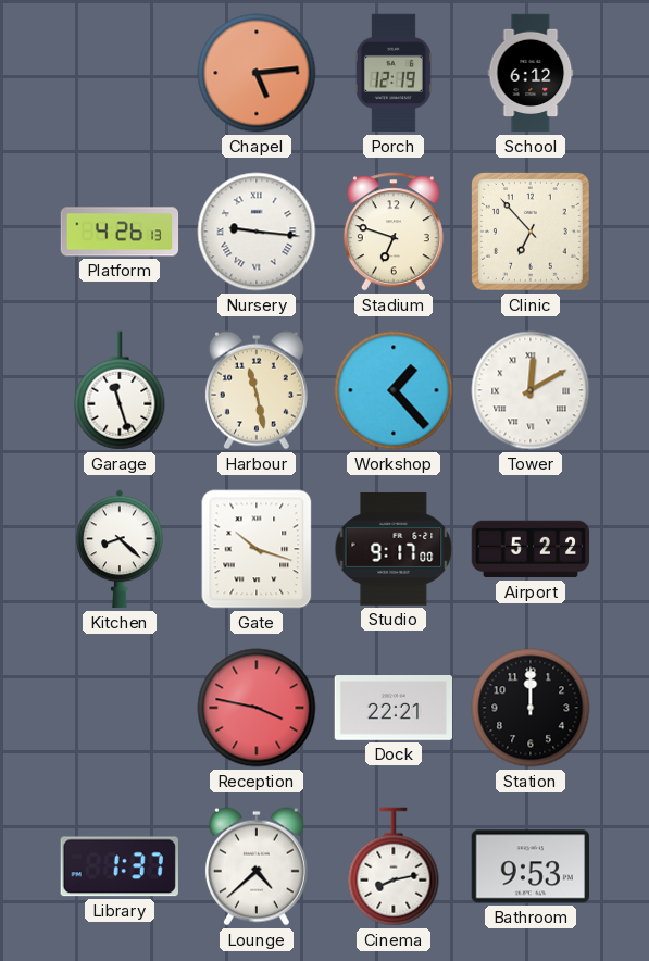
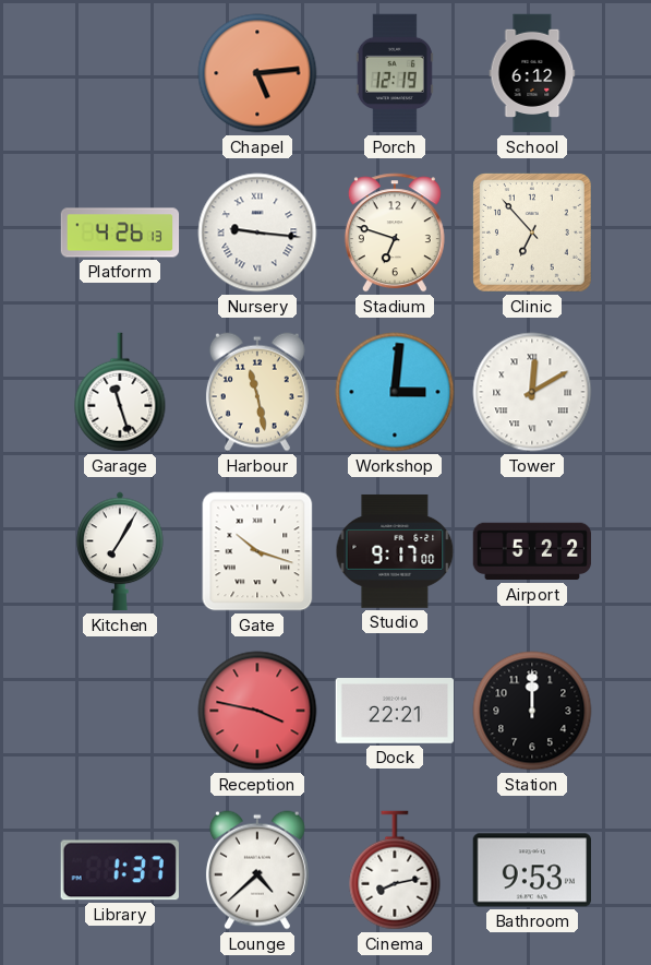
Workshop: 1:23 -> 3:01
Kitchen: 8:22 -> 7:05
